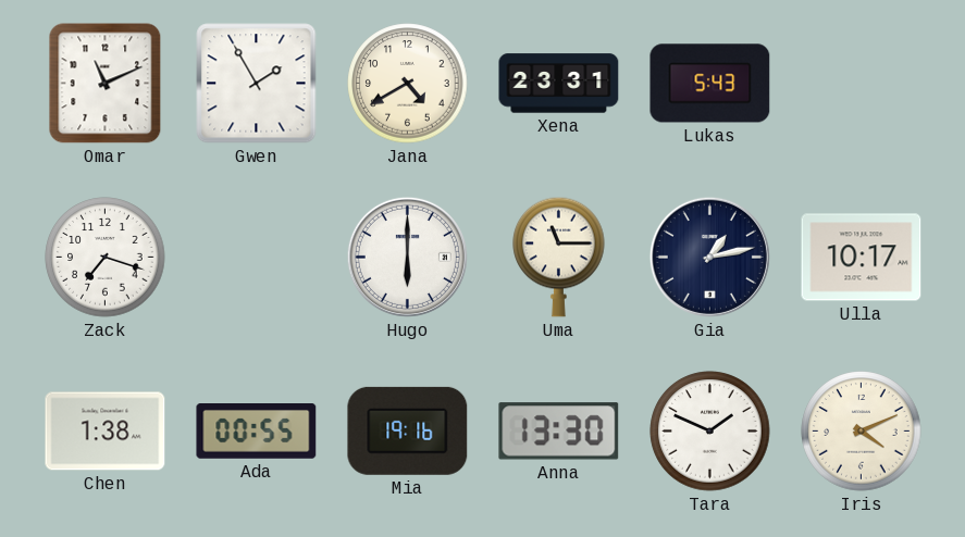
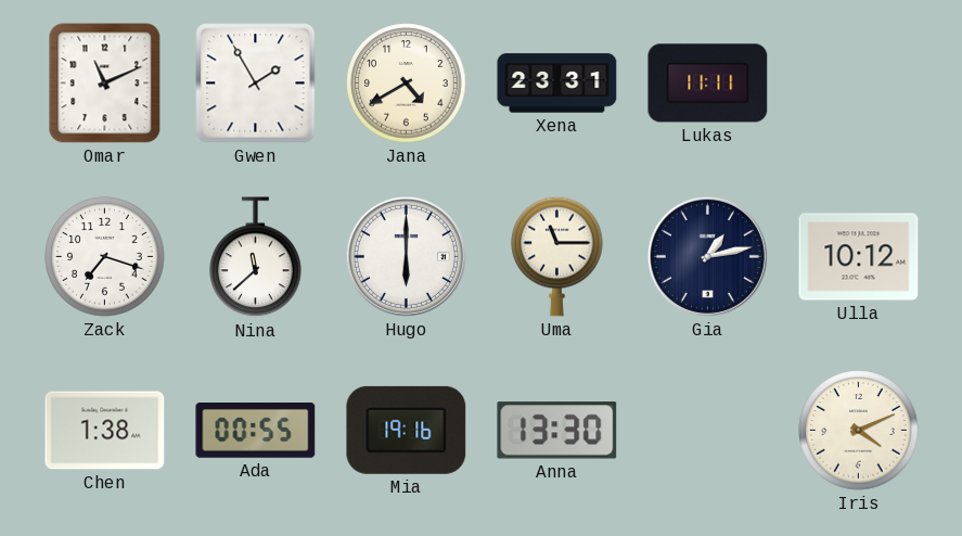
Lukas: 5:43 -> 11:11
Nina: none -> 11:38
Ulla: 10:17 -> 10:12
Tara: 1:49 -> none
